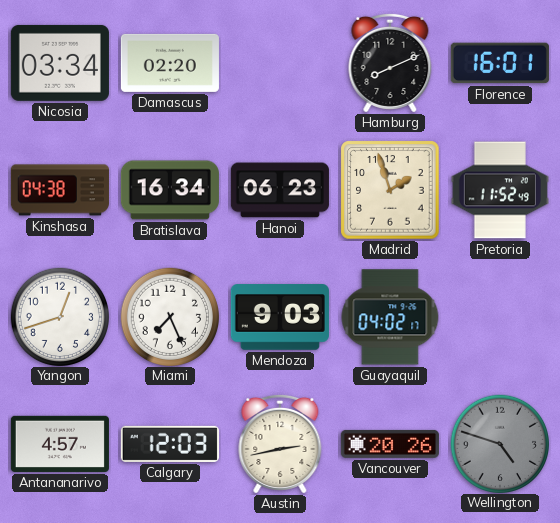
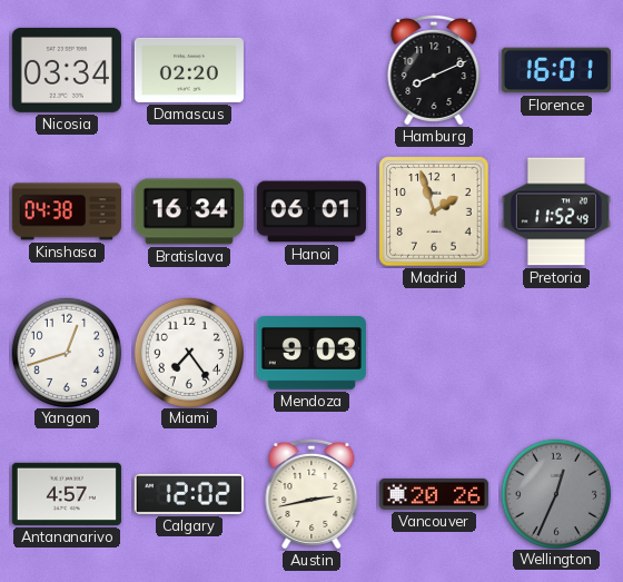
Hanoi: 06:23 -> 06:01
Miami: 7:26 -> 7:24
Guayaquil: 04:02 -> none
Calgary: 12:03 -> 12:02
Wellington: 4:48 -> 12:34
